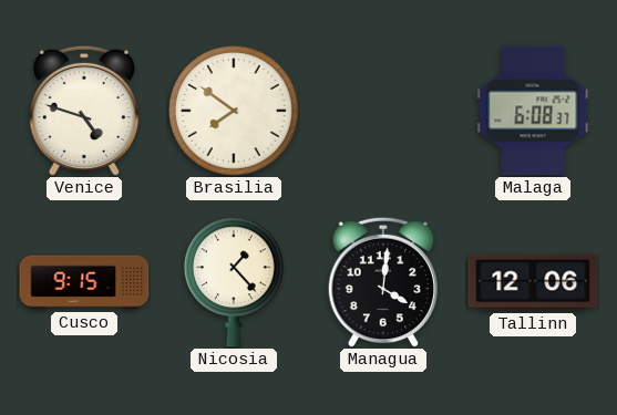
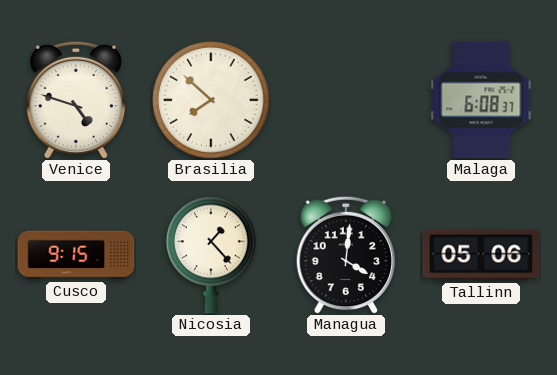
Brasilia: 7:51 -> 7:52
Tallinn: 12:06 -> 05:06
